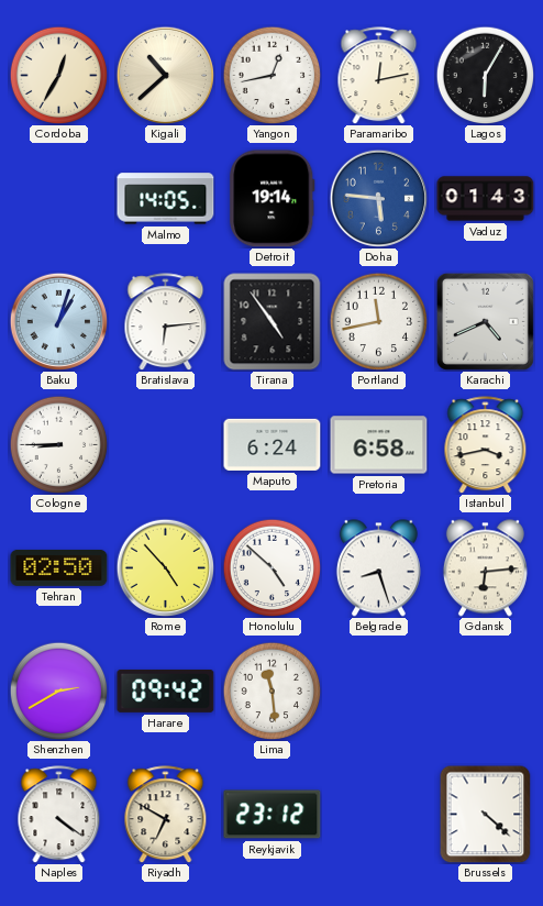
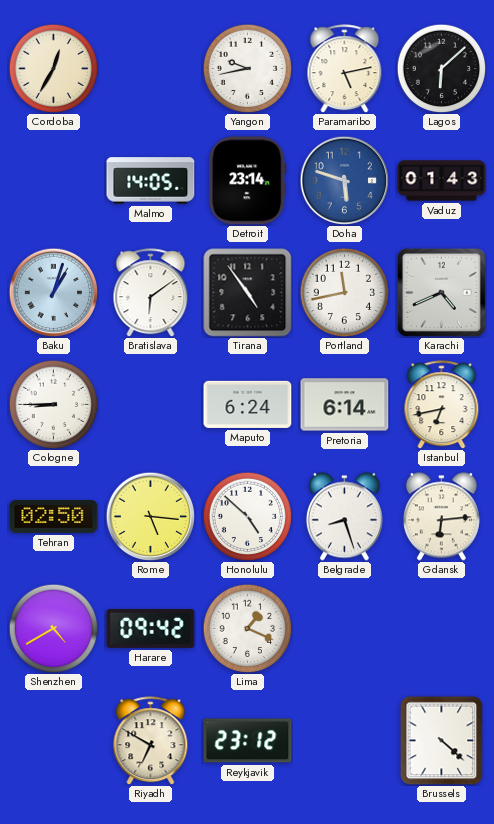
Kigali: 10:38 -> none
Yangon: 12:43 -> 9:43
Paramaribo: 12:13 -> 5:13
Lagos: 6:05 -> 6:08
Detroit: 19:14 -> 23:14
Doha: 5:46 -> 5:48
Bratislava: 6:14 -> 6:09
Pretoria: 6:58 -> 6:14
Istanbul: 3:43 -> 6:43
Rome: 4:53 -> 5:16
Shenzhen: 2:40 -> 4:40
Lima: 11:29 -> 1:19
Naples: 4:21 -> none
